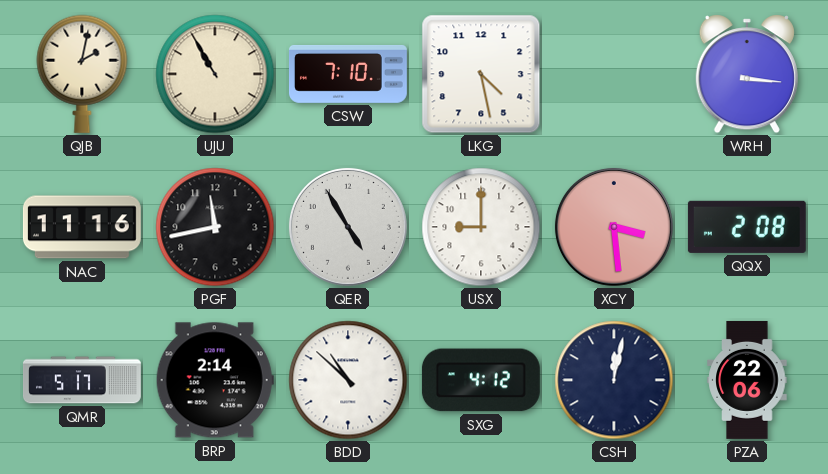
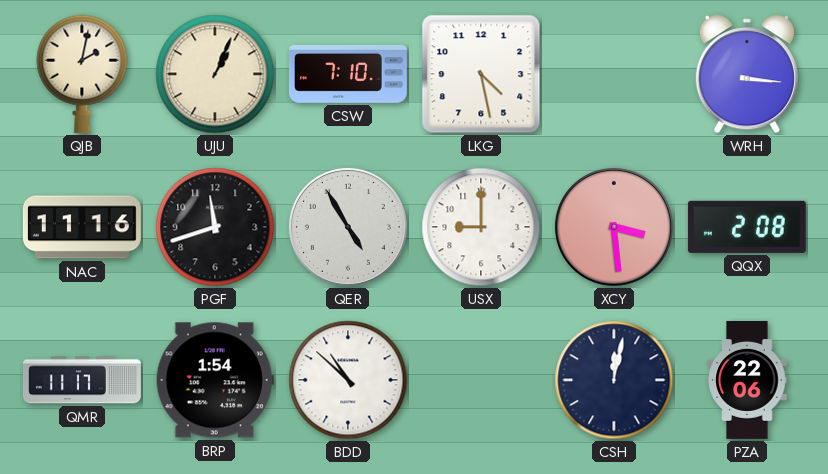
UJU: 10:55 -> 1:04
PGF: 11:43 -> 11:42
QMR: 5:17 -> 11:17
BRP: 2:14 -> 1:54
SXG: 4:12 -> none
